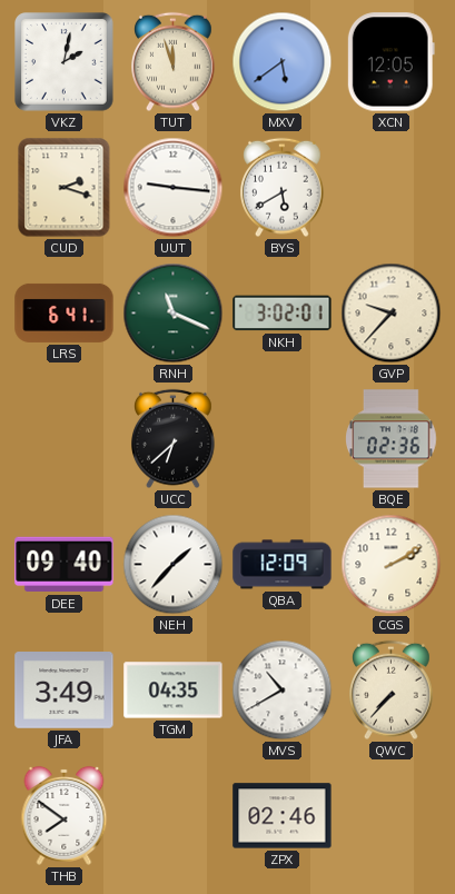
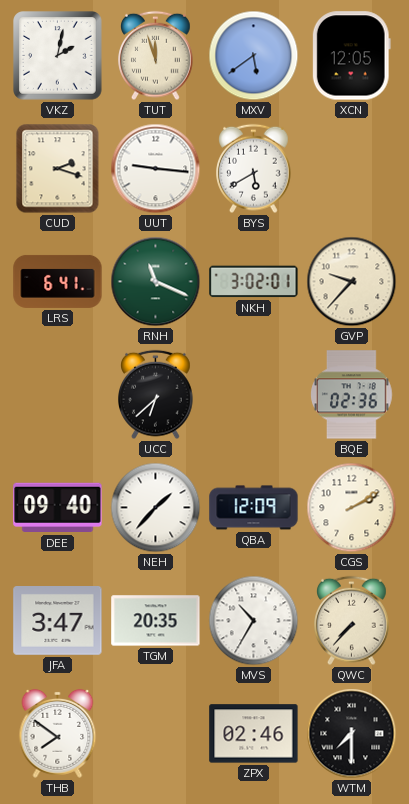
JFA: 3:49 -> 3:47
TGM: 04:35 -> 20:35
MVS: 10:40 -> 10:35
WTM: none -> 7:30
